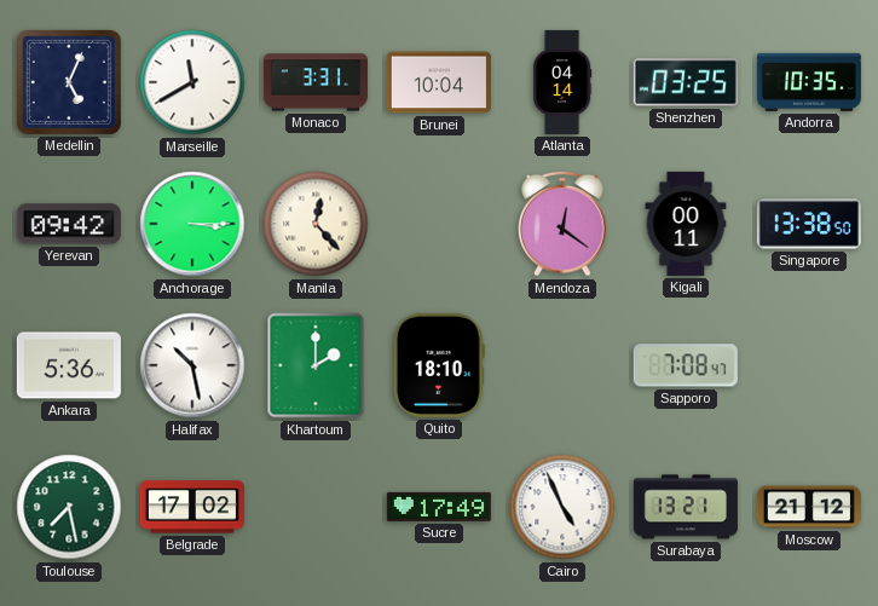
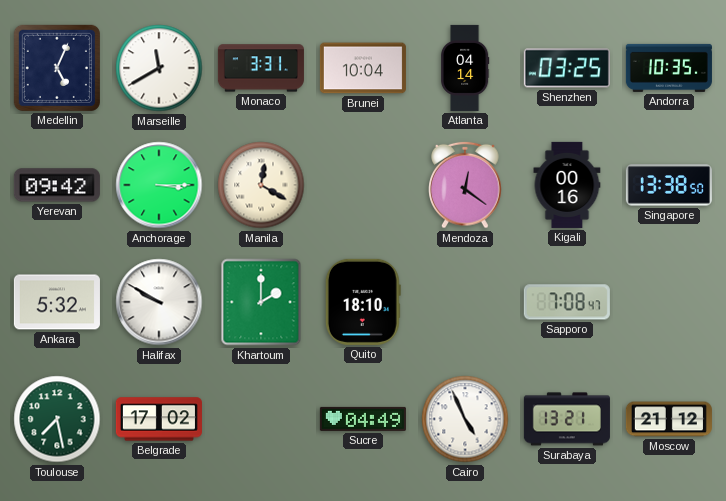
Manila: 12:23 -> 12:20
Kigali: 00:11 -> 00:16
Ankara: 5:36 -> 5:32
Halifax: 10:28 -> 9:50
Sucre: 17:49 -> 04:49
